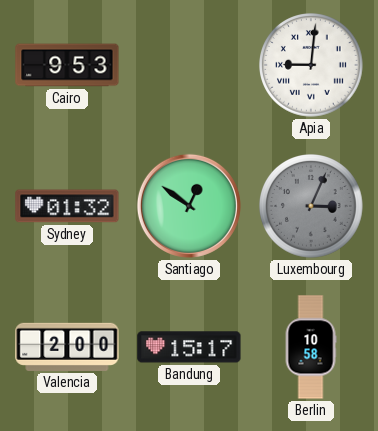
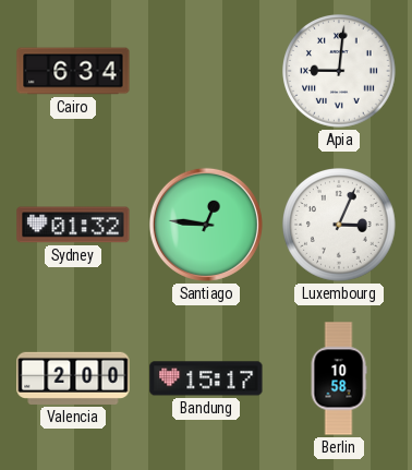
Cairo: 9:53 -> 6:34
Santiago: 12:51 -> 12:46
Luxembourg dial: grey -> white
